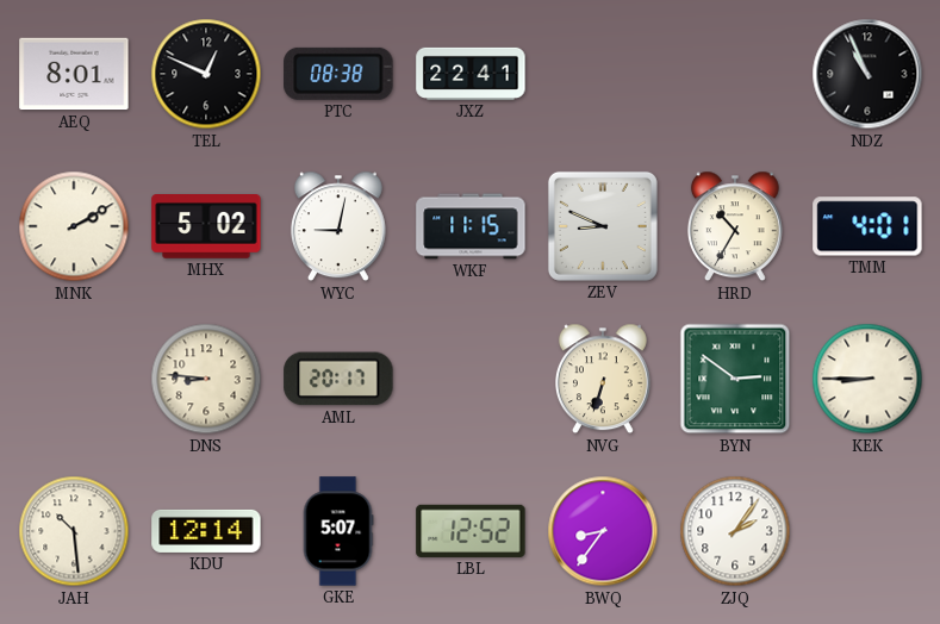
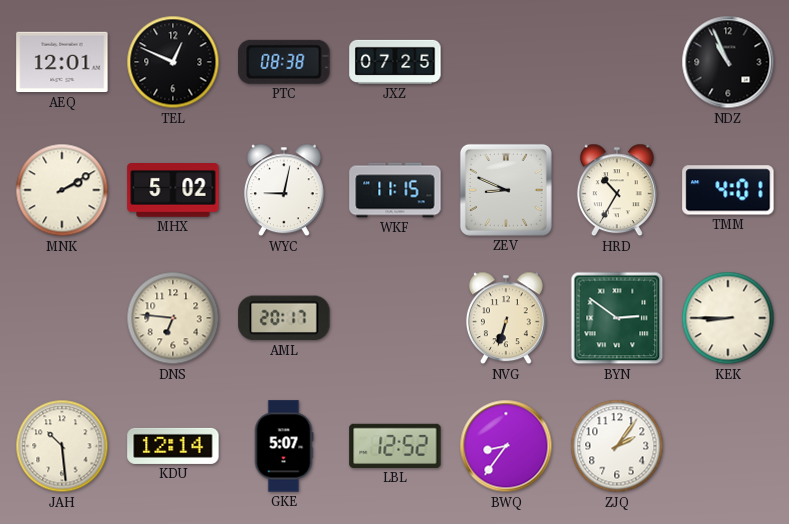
AEQ: 8:01 -> 12:01
JXZ: 22:41 -> 07:25
DNS: 8:46 -> 6:46
